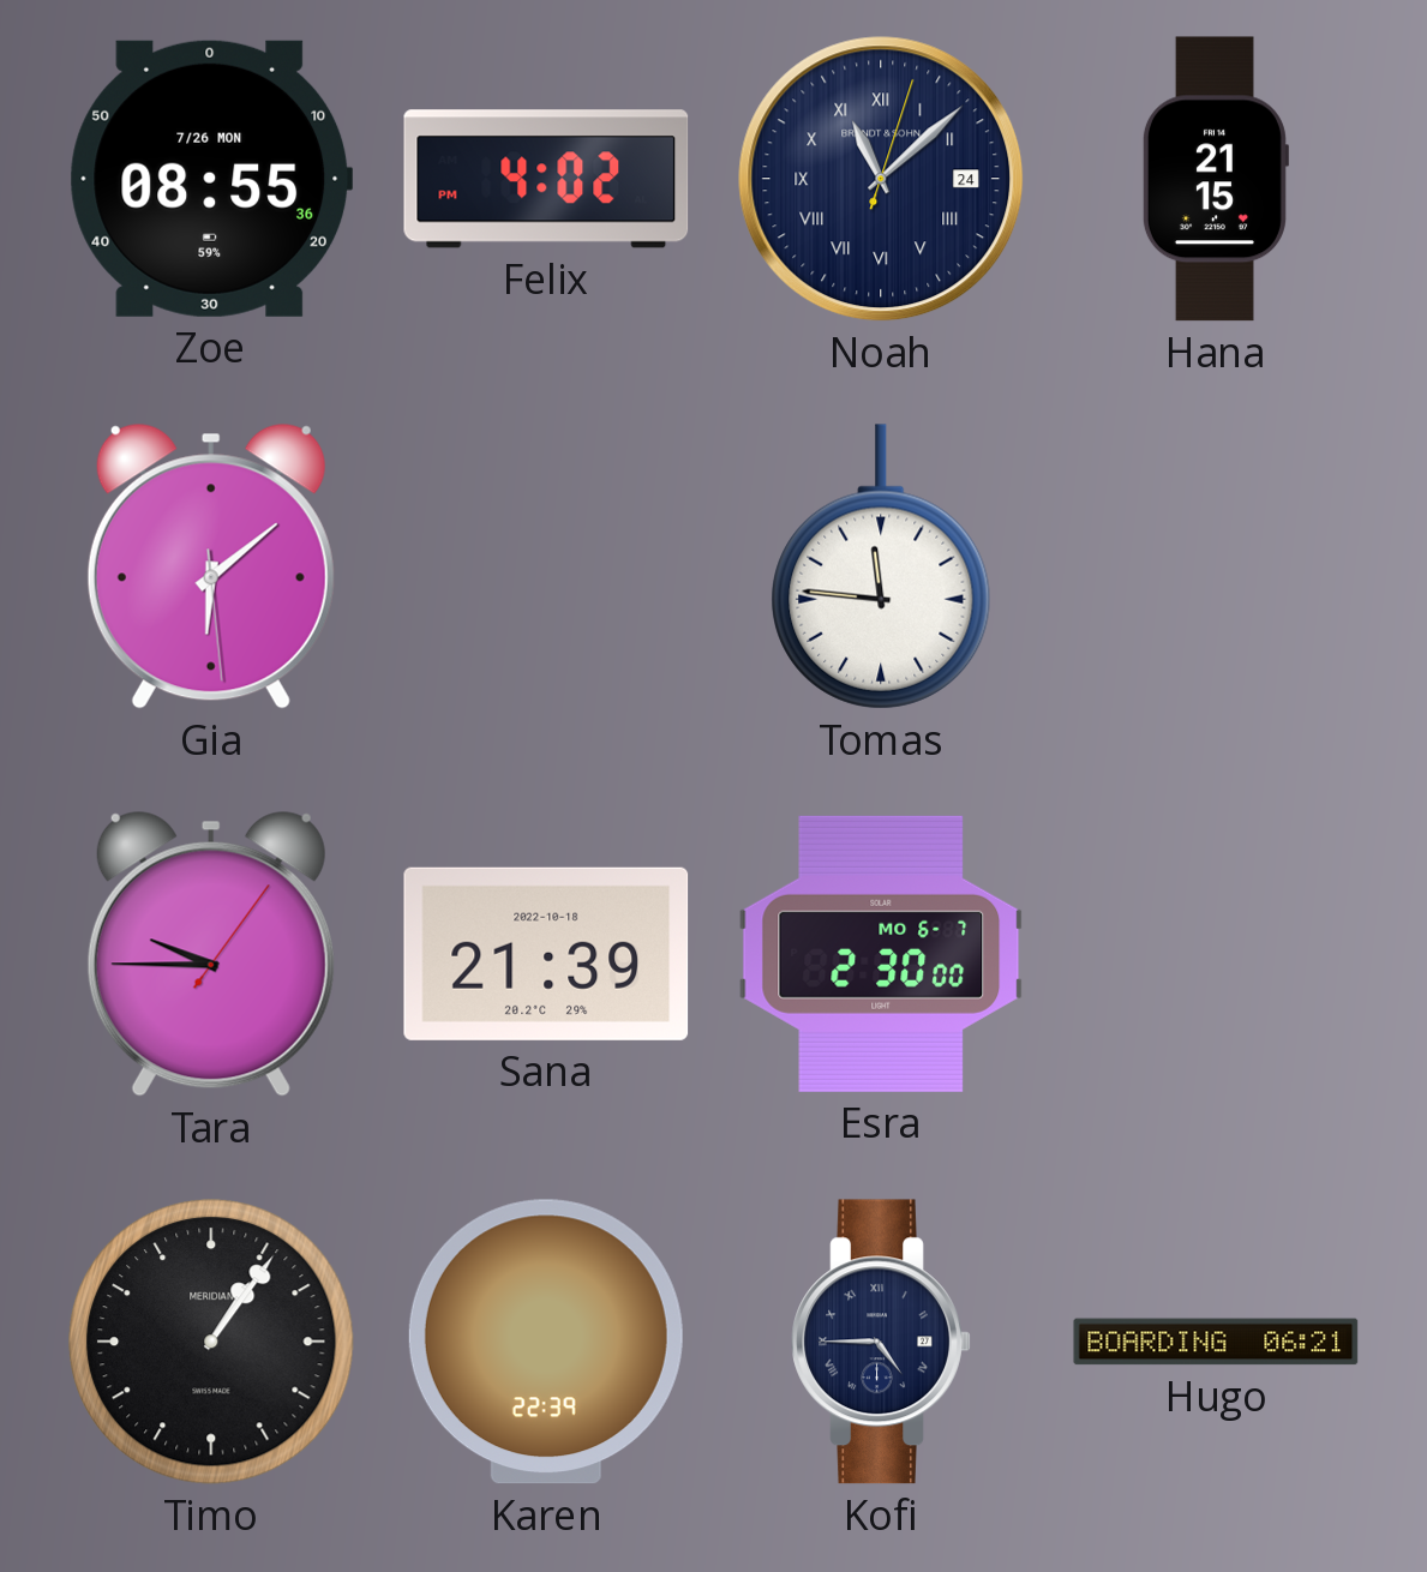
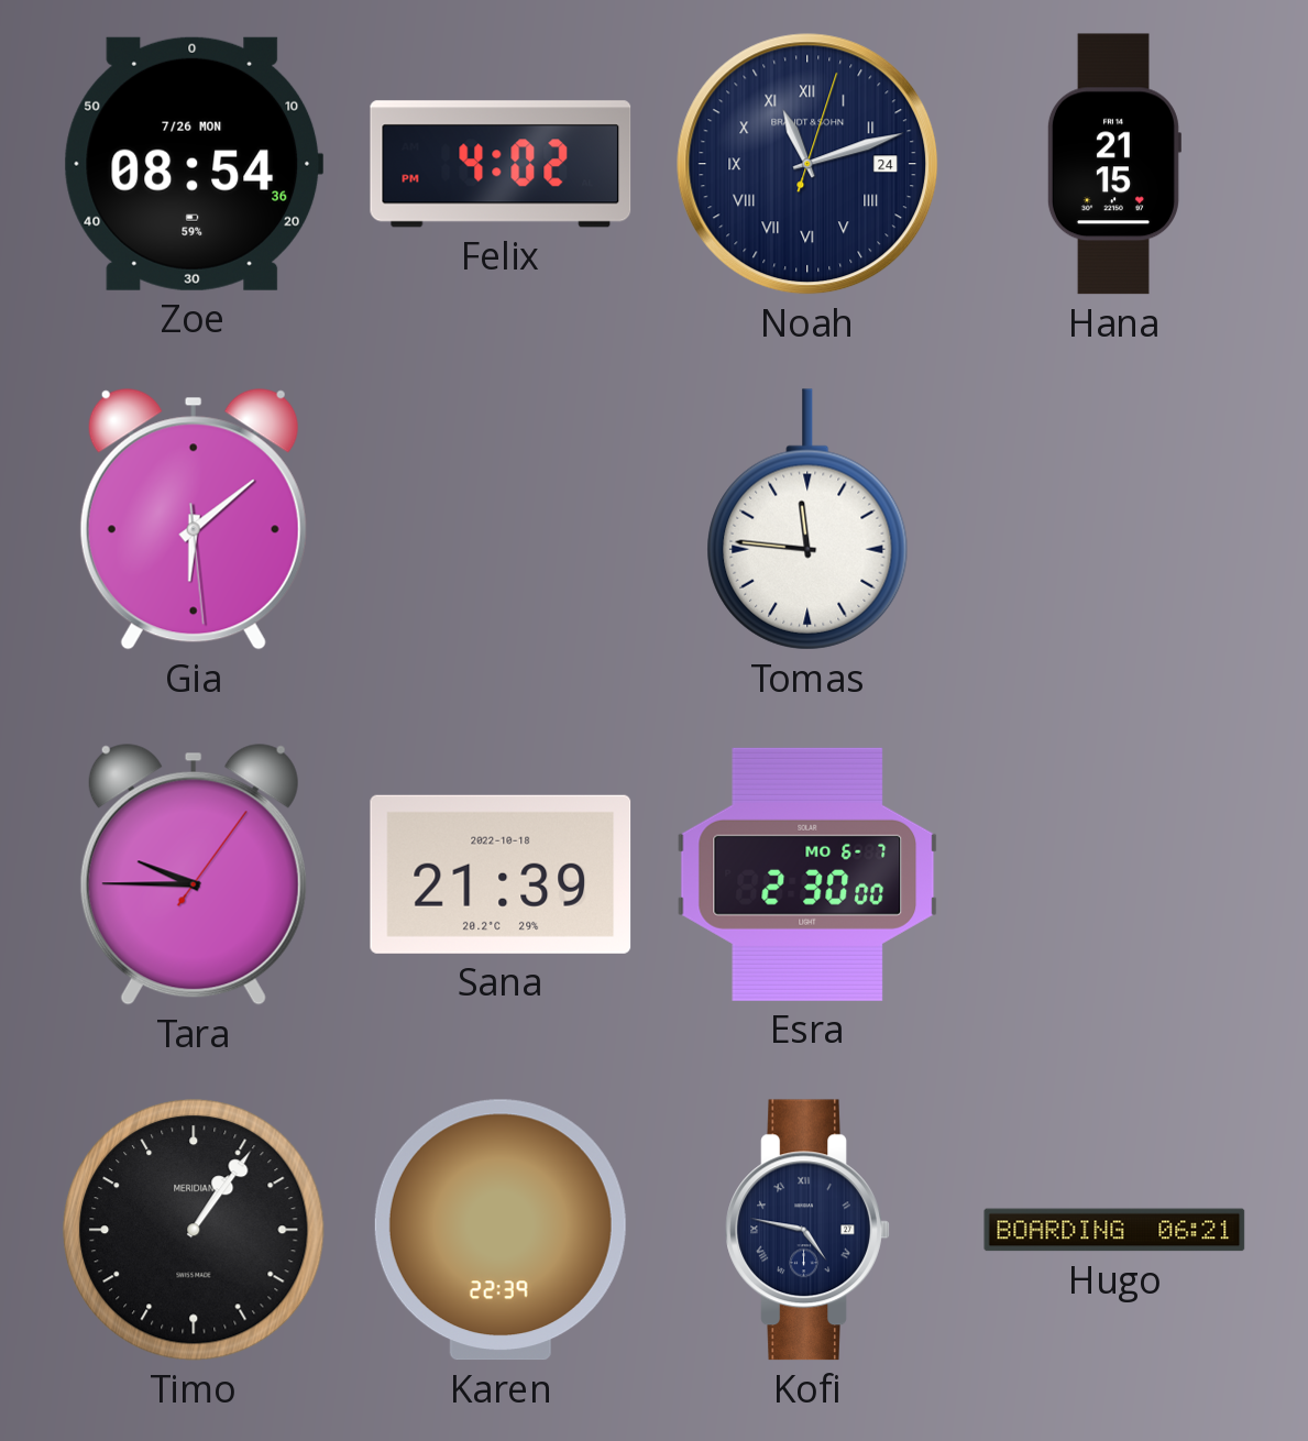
Zoe: 08:55 -> 08:54
Noah: 11:08 -> 11:12
Kofi: 4:45 -> 4:47
